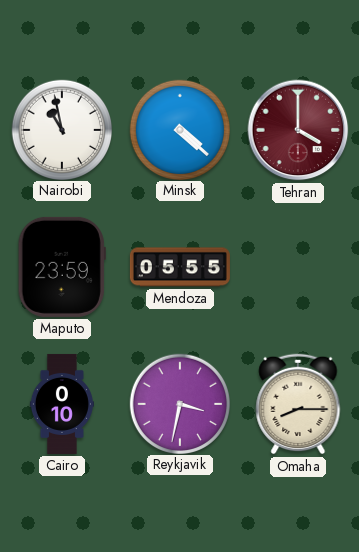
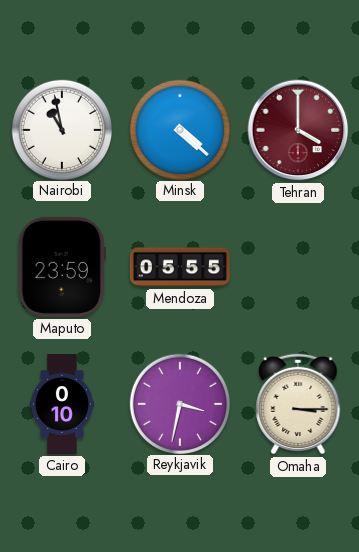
Omaha: 8:15 -> 3:15
